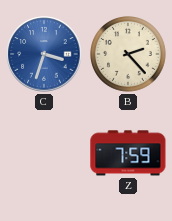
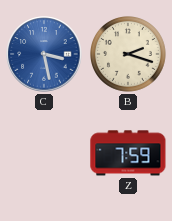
C: 3:33 -> 3:28
B: 2:23 -> 2:18
